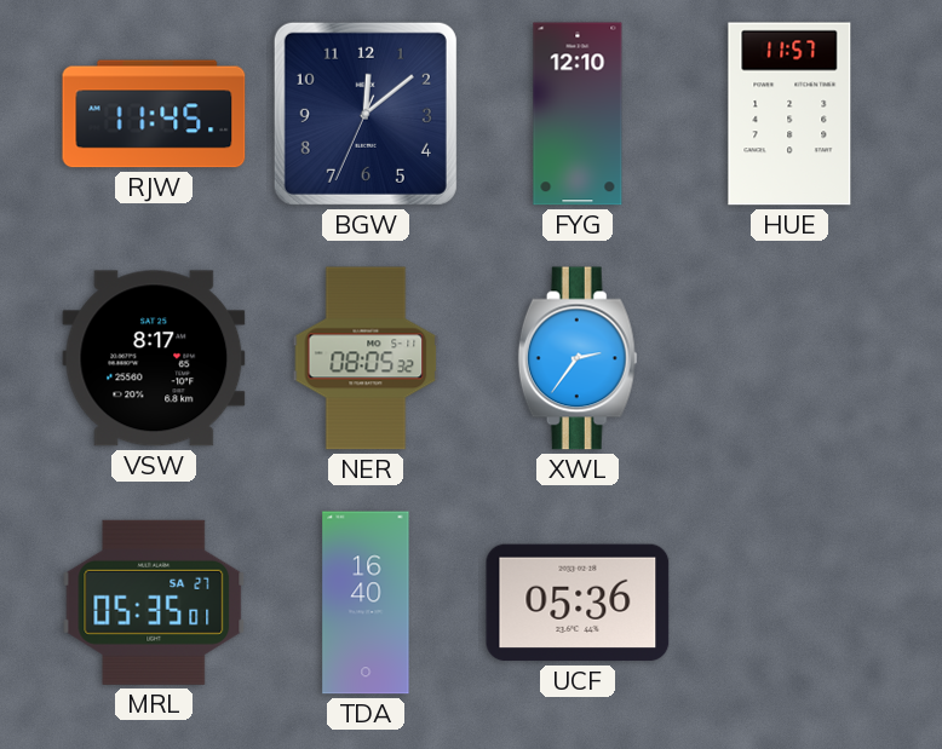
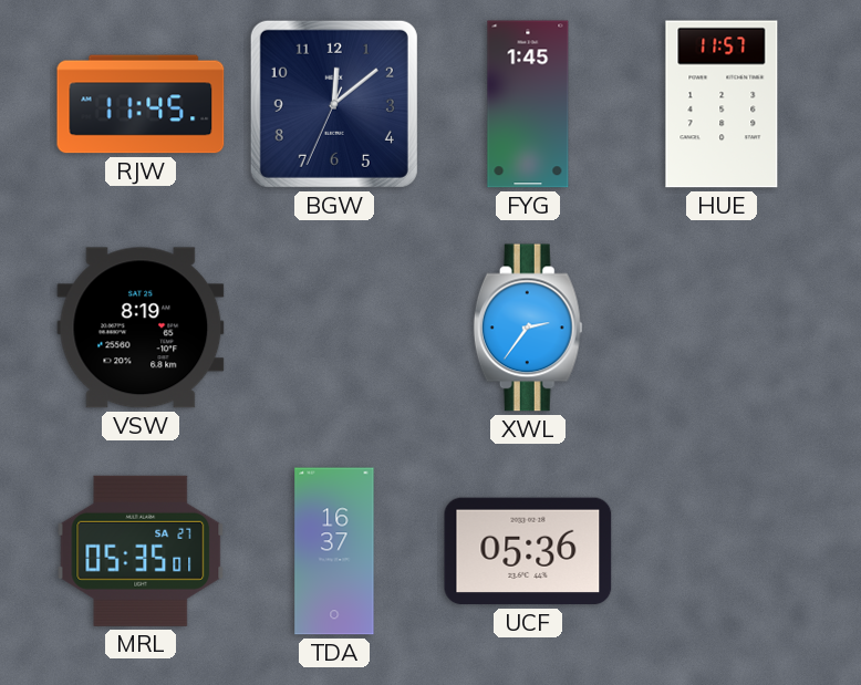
FYG: 12:10 -> 1:45
VSW: 8:17 -> 8:19
NER: 08:05 -> none
TDA: 16:40 -> 16:37
